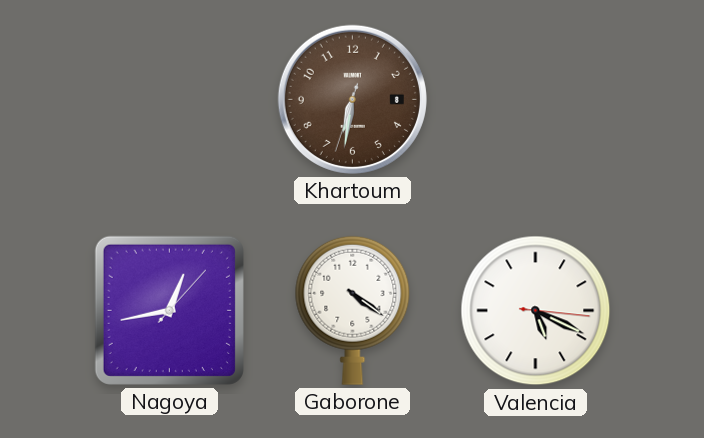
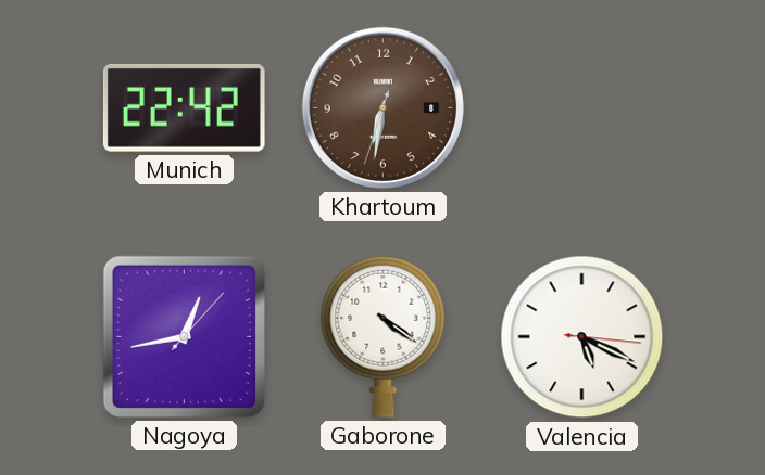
Munich: none -> 22:42
